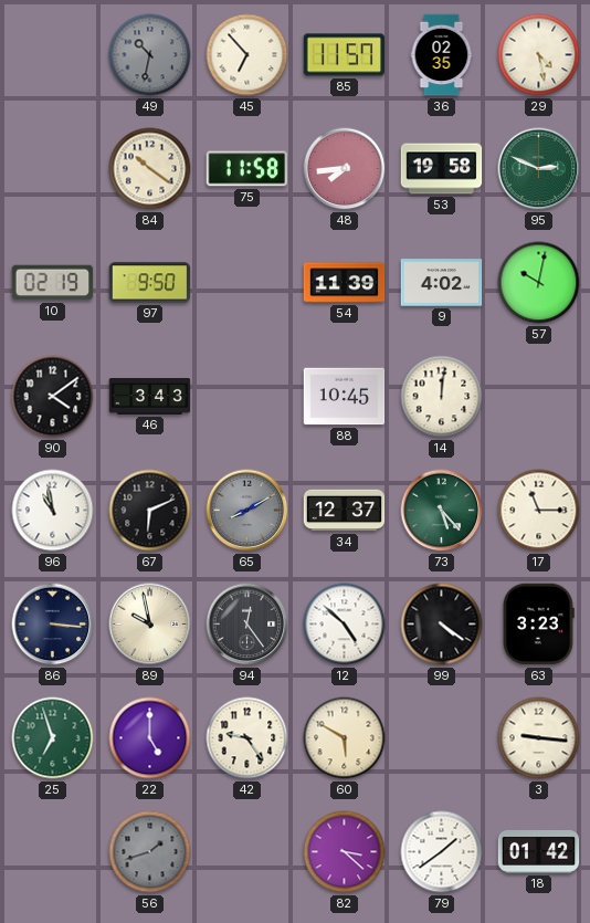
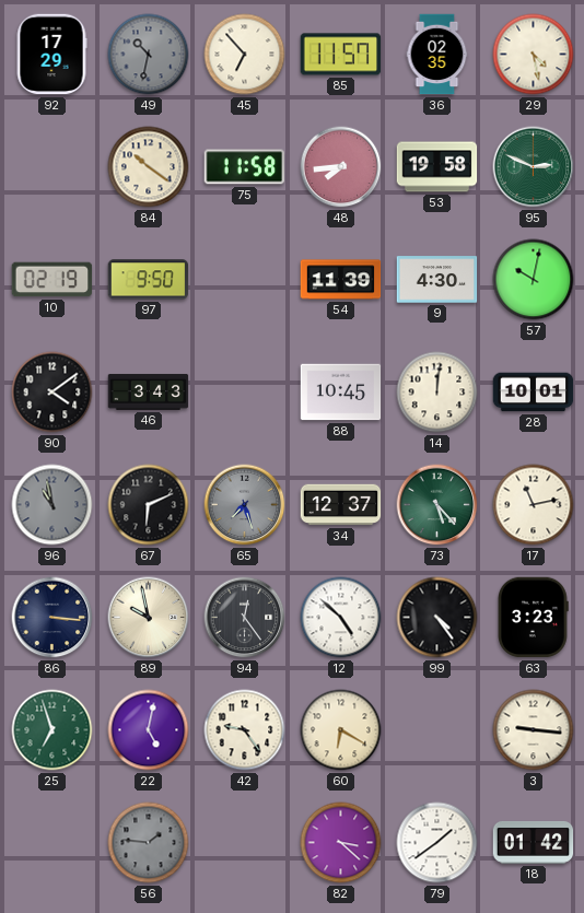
92: none -> 17:29
9: 4:02 -> 4:30
28: none -> 10:01
96 dial: white -> grey
65: 8:10 -> 7:27
17: 11:15 -> 11:13
99: 4:21 -> 4:24
22: 5:00 -> 5:02
60: 5:50 -> 6:20
56: 1:42 -> 1:46
